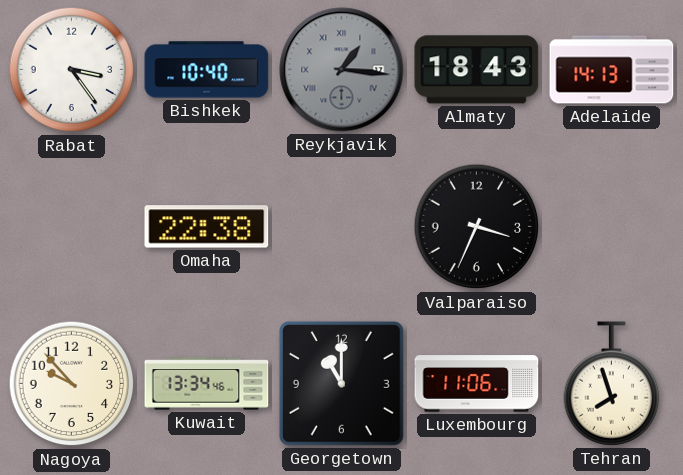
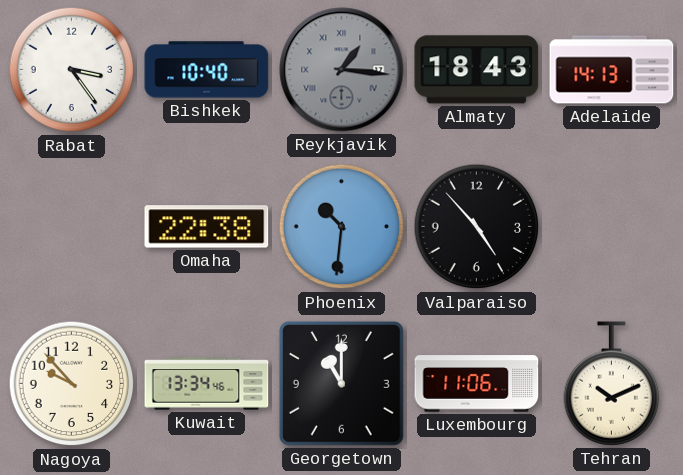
Phoenix: none -> 10:31
Valparaiso: 3:34 -> 4:53
Tehran: 7:57 -> 10:11
